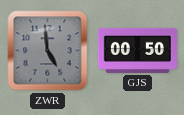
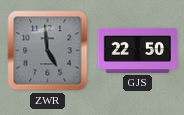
GJS: 00:50 -> 22:50
